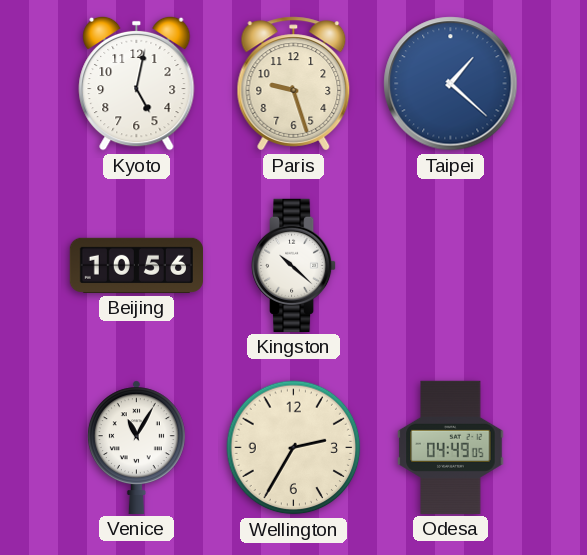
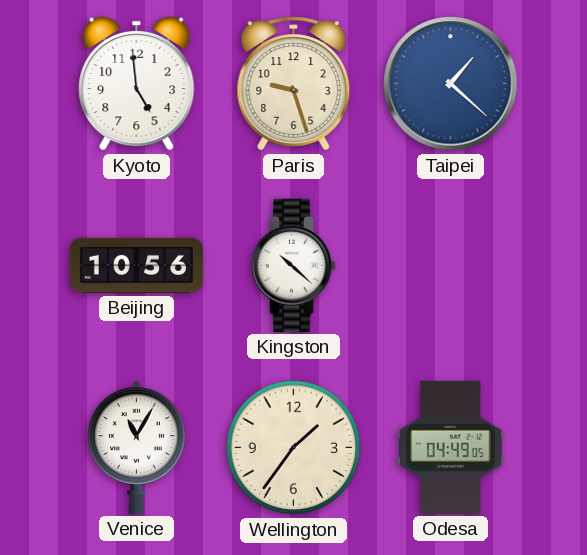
Kyoto: 5:02 -> 4:59
Wellington: 2:35 -> 1:36
